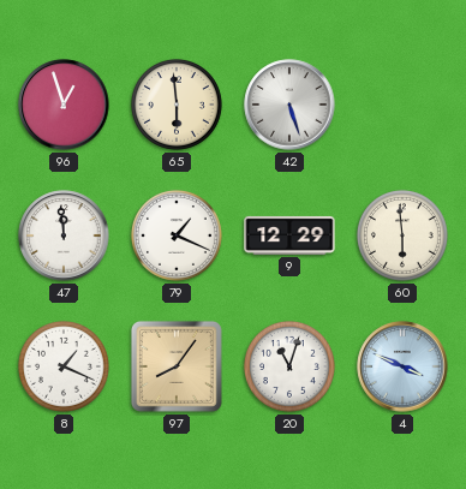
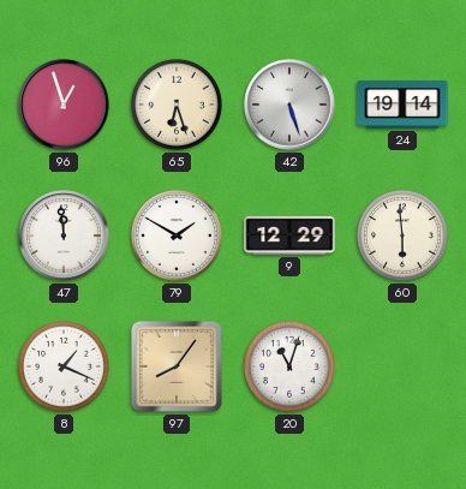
65: 5:59 -> 6:27
24: none -> 19:14
79: 1:19 -> 1:50
4: 3:49 -> none
